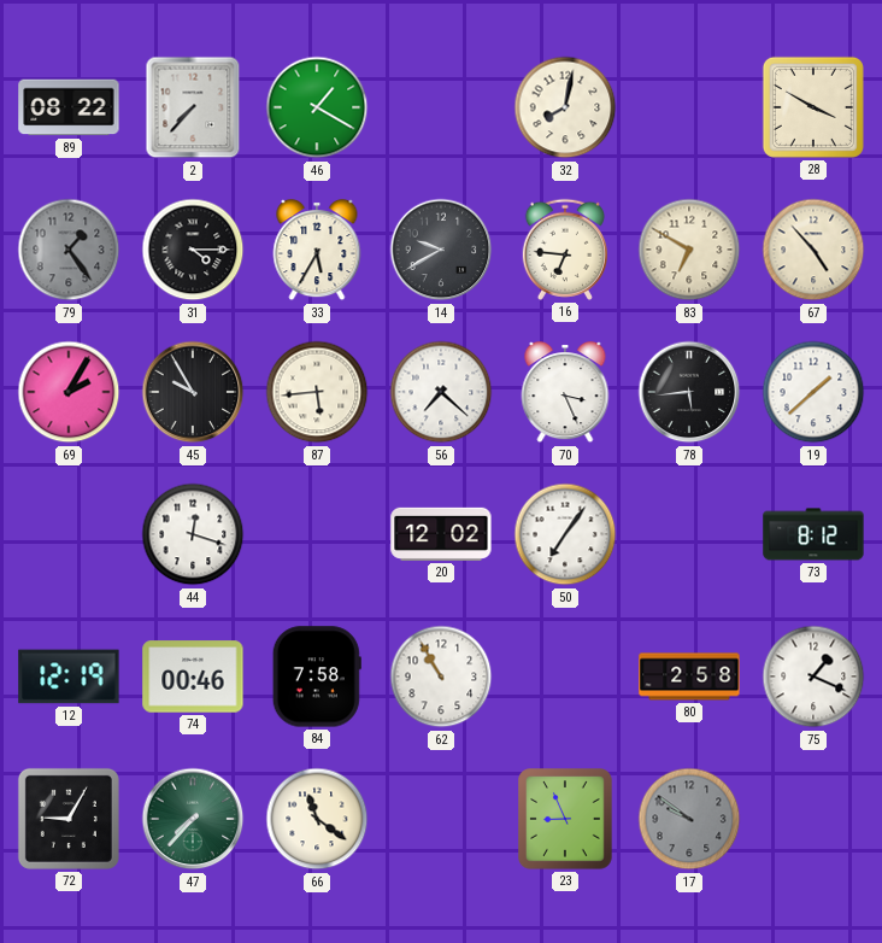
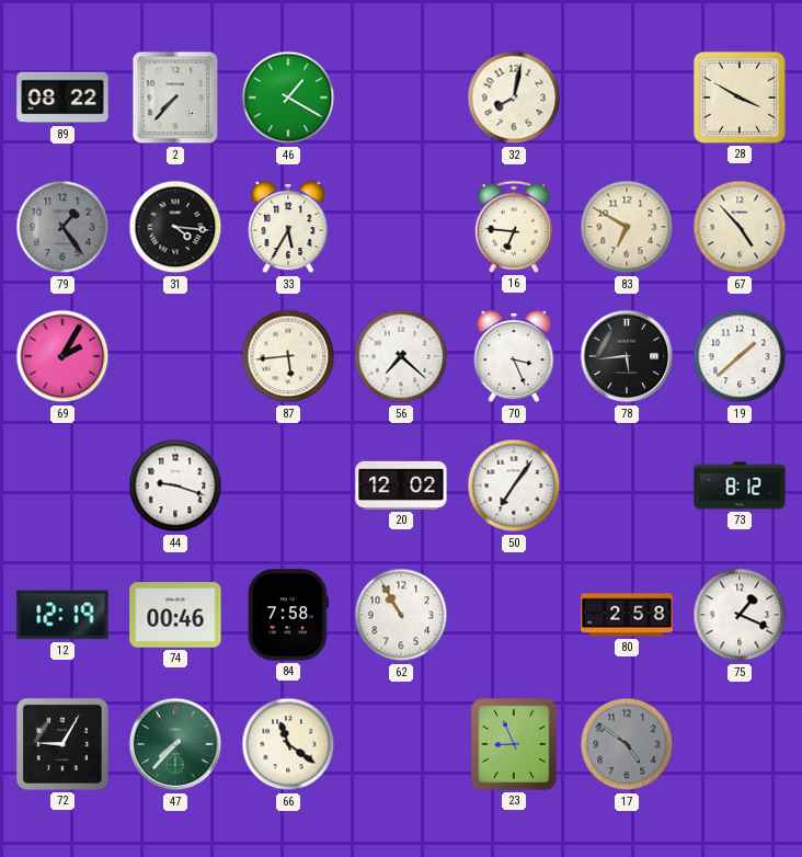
31: 4:15 -> 4:16
14: 9:40 -> none
45: 9:55 -> none
44: 12:18 -> 9:18
17: 9:51 -> 4:51
